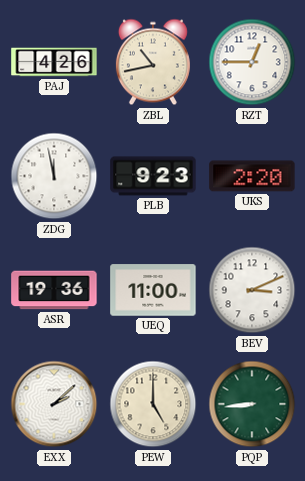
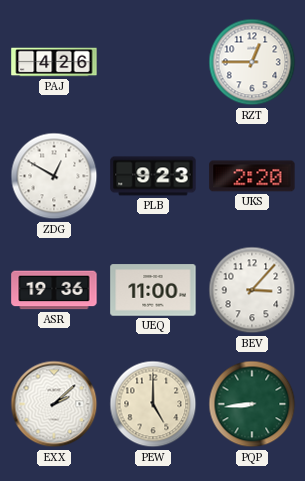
ZBL: 10:43 -> none
ZDG: 11:58 -> 12:50
BEV: 3:11 -> 3:07
